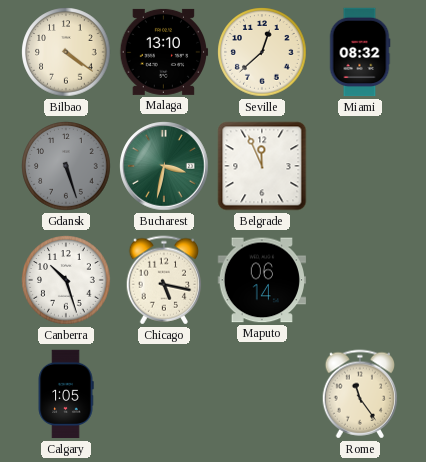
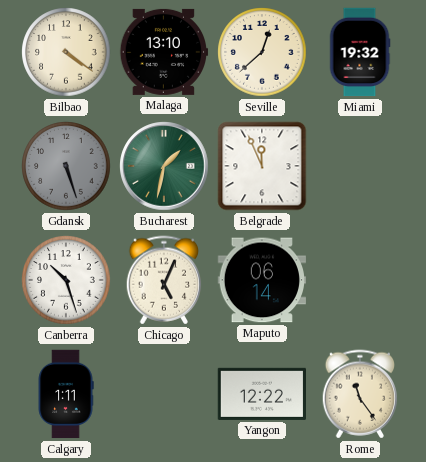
Miami: 08:32 -> 19:32
Bucharest: 3:32 -> 1:32
Chicago: 5:17 -> 5:04
Calgary: 1:05 -> 1:11
Yangon: none -> 12:22
